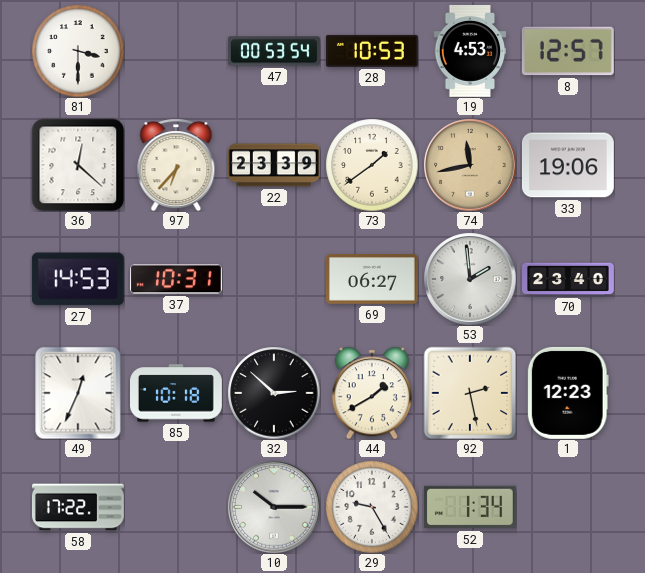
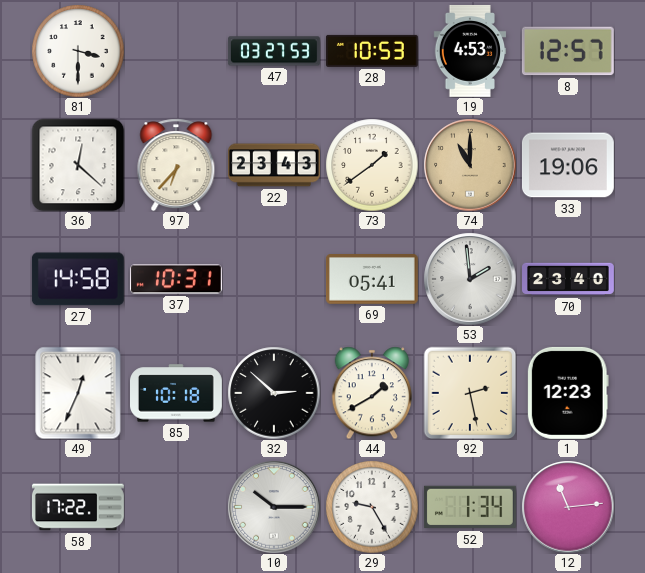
47: 00:53 -> 03:27
22: 23:39 -> 23:43
74: 11:43 -> 11:00
27: 14:53 -> 14:58
69: 06:27 -> 05:41
12: none -> 11:14
